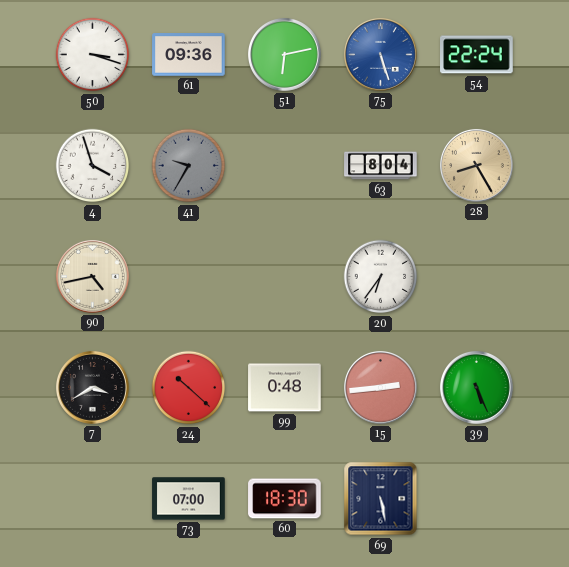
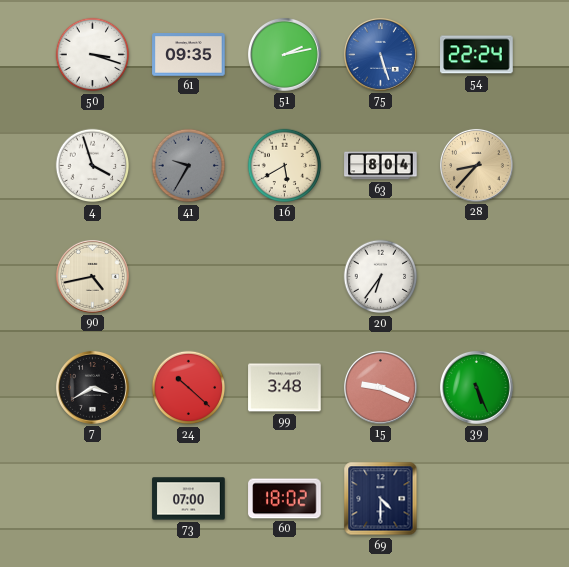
61: 09:36 -> 09:35
51: 6:13 -> 2:13
16: none -> 5:40
28: 8:25 -> 8:37
99: 0:48 -> 3:48
15: 2:44 -> 9:19
60: 18:30 -> 18:02
69: 5:28 -> 4:30
